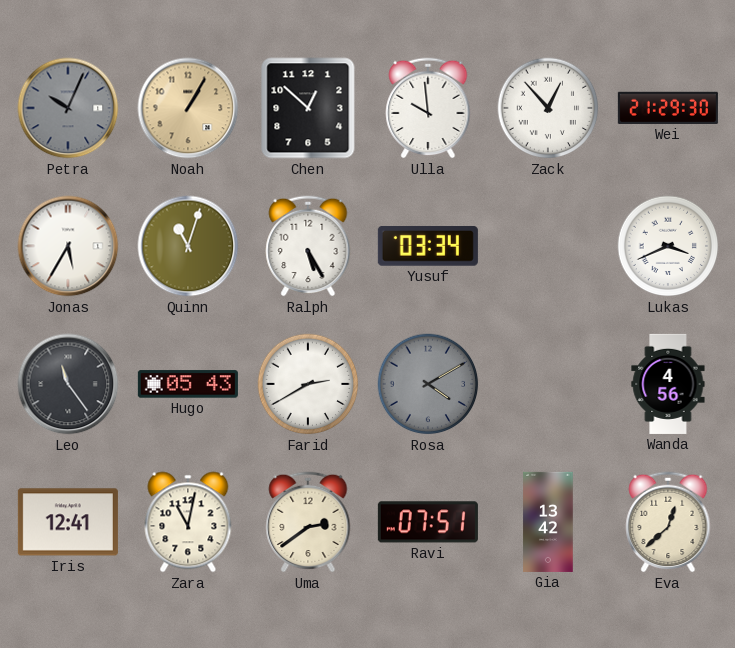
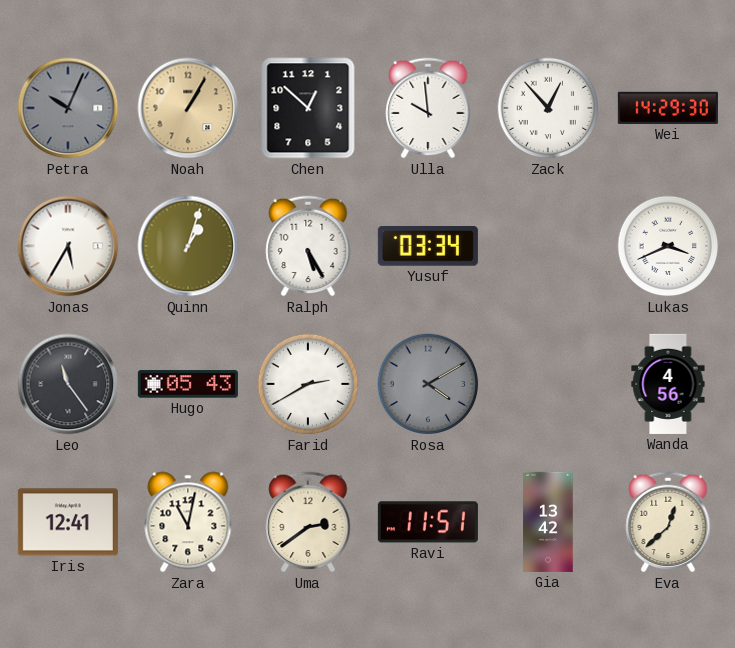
Wei: 21:29 -> 14:29
Quinn: 11:03 -> 1:03
Ravi: 07:51 -> 11:51
